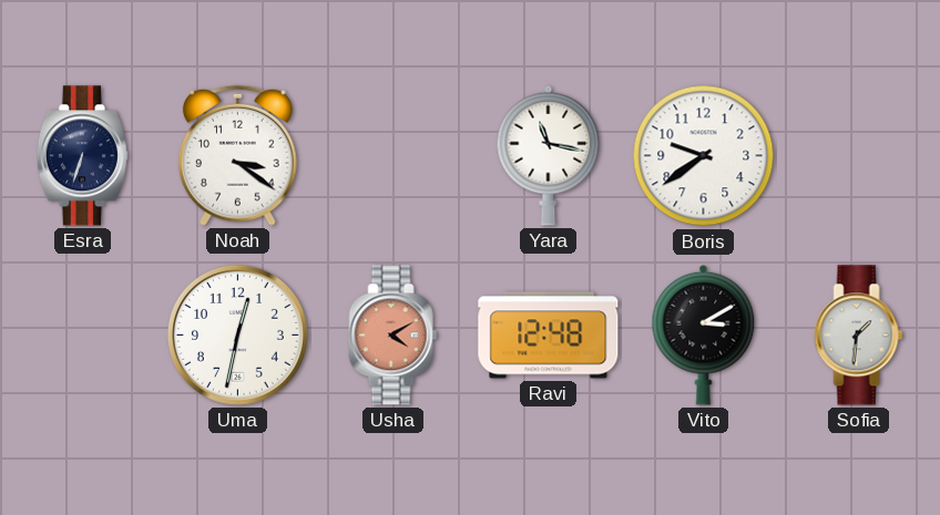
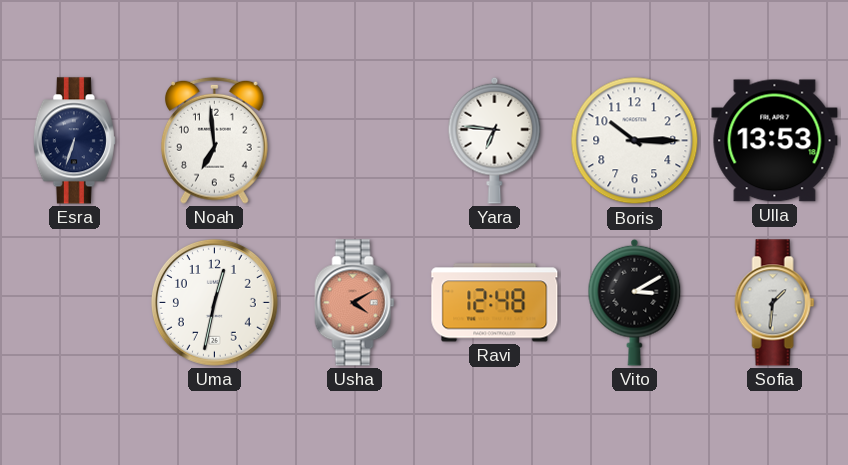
Noah: 3:21 -> 6:59
Yara: 11:17 -> 6:46
Boris: 9:39 -> 10:15
Ulla: none -> 13:53
